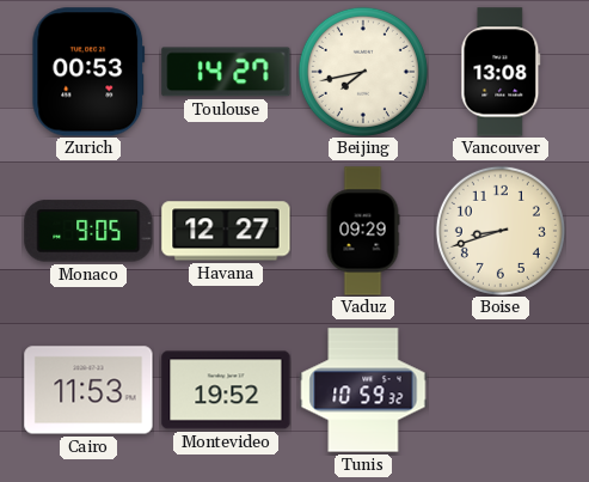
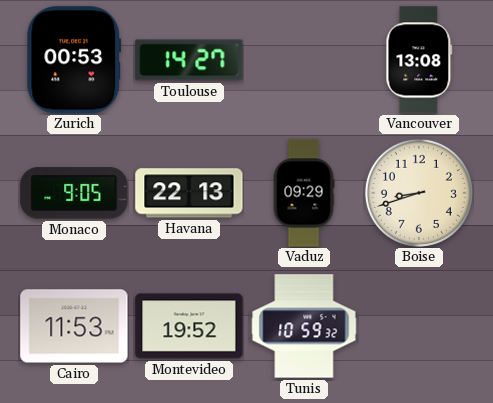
Beijing: 7:43 -> none
Havana: 12:27 -> 22:13
